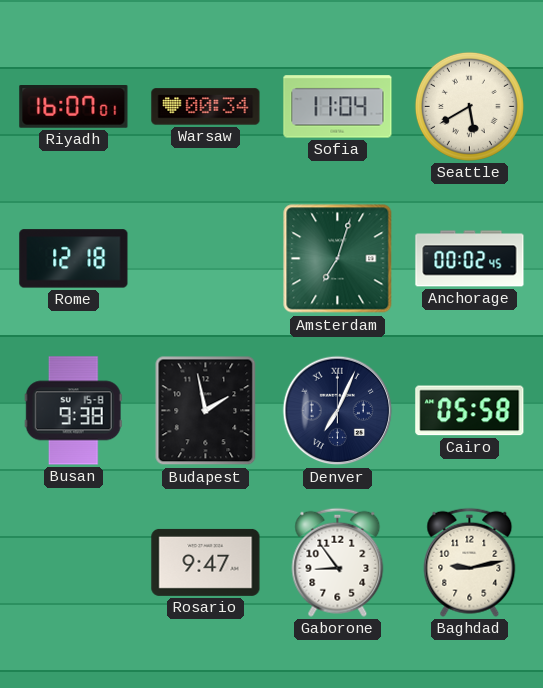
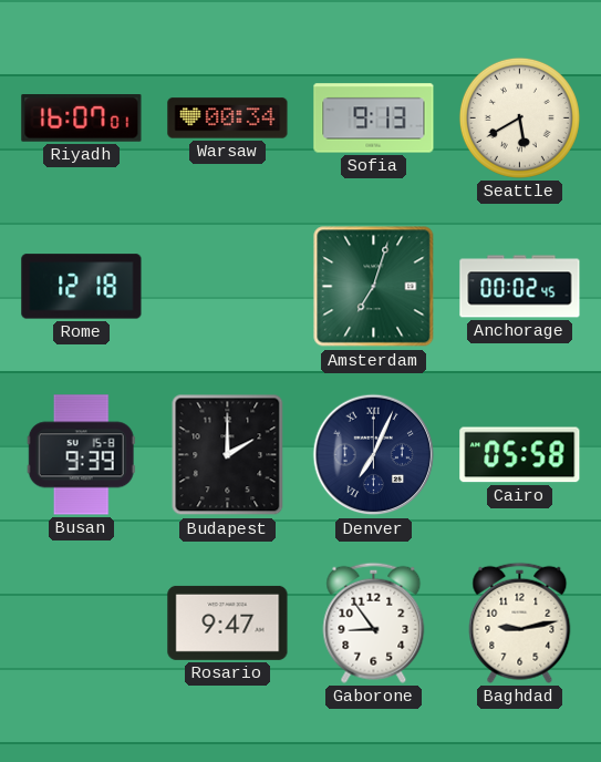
Sofia: 11:04 -> 9:13
Busan: 9:38 -> 9:39
Budapest: 1:58 -> 2:00
